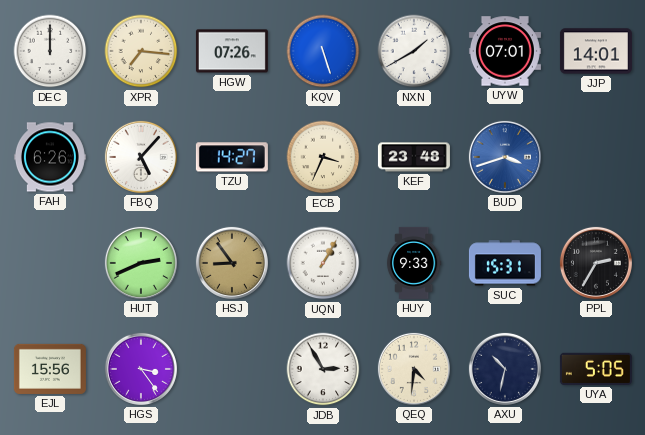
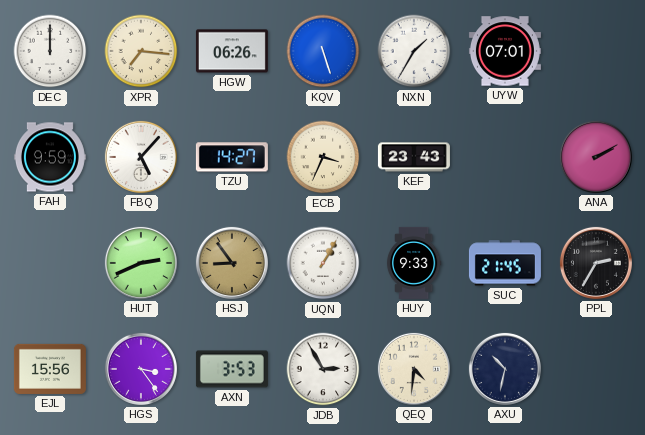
HGW: 07:26 -> 06:26
NXN: 1:40 -> 1:35
JJP: 14:01 -> none
FAH: 6:26 -> 9:59
KEF: 23:48 -> 23:43
BUD: 3:42 -> none
ANA: none -> 2:10
SUC: 15:31 -> 21:45
AXN: none -> 3:53
UYA: 5:05 -> none
